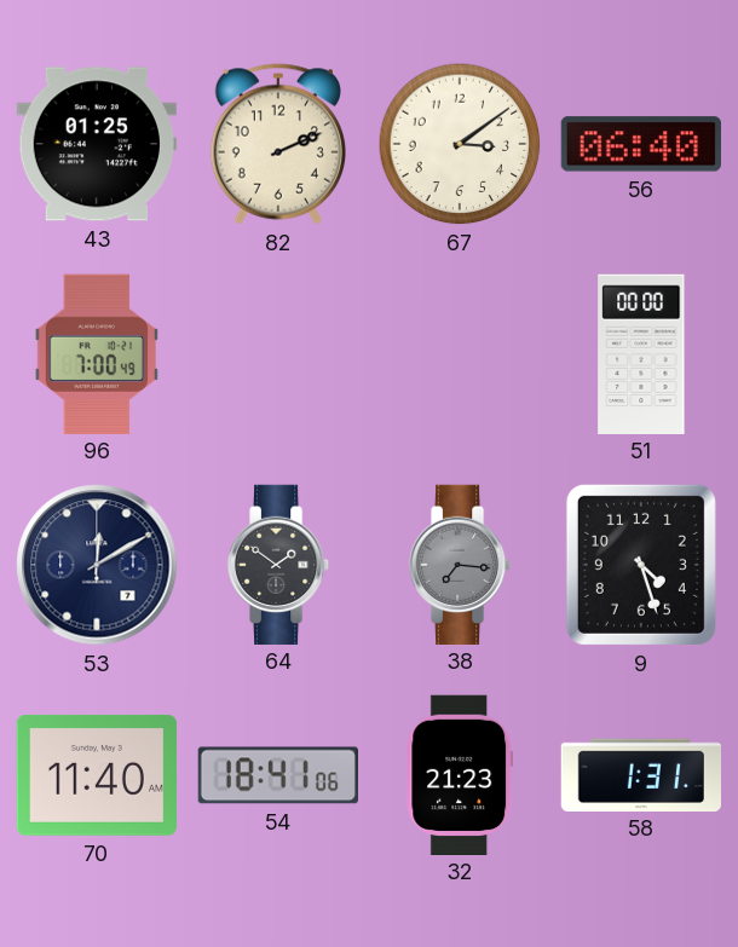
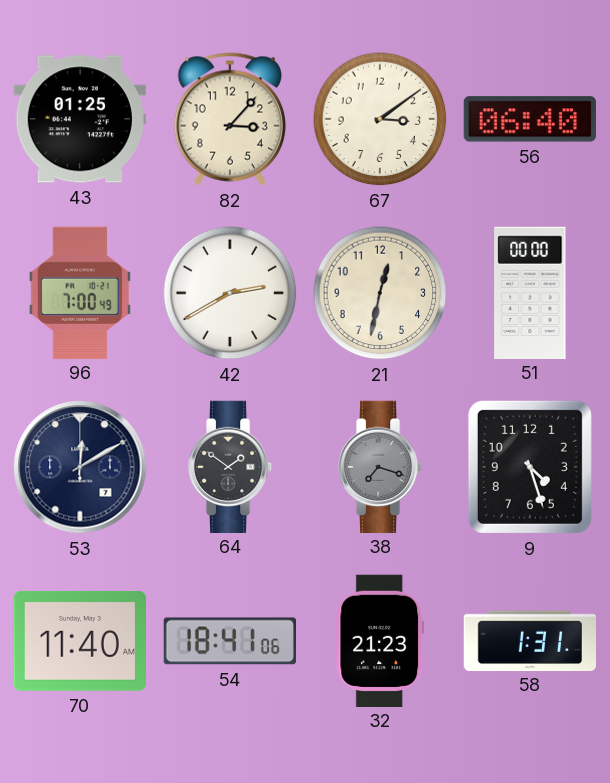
82: 2:11 -> 3:07
42: none -> 2:40
21: none -> 12:32
38: 7:16 -> 7:18
